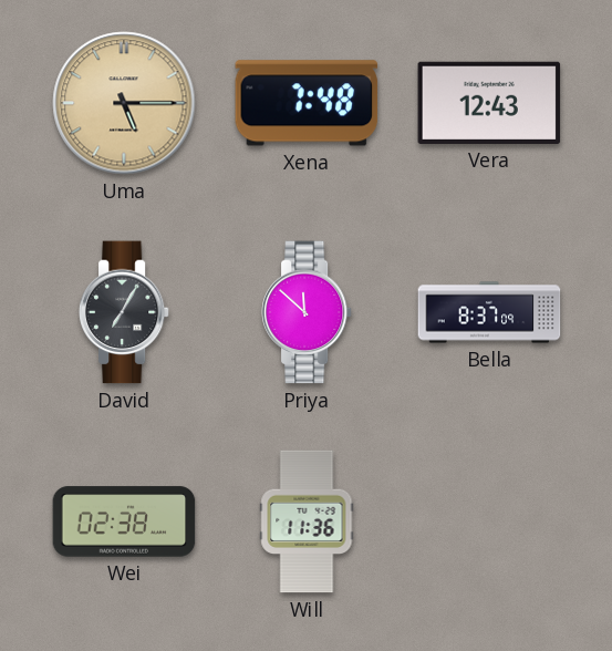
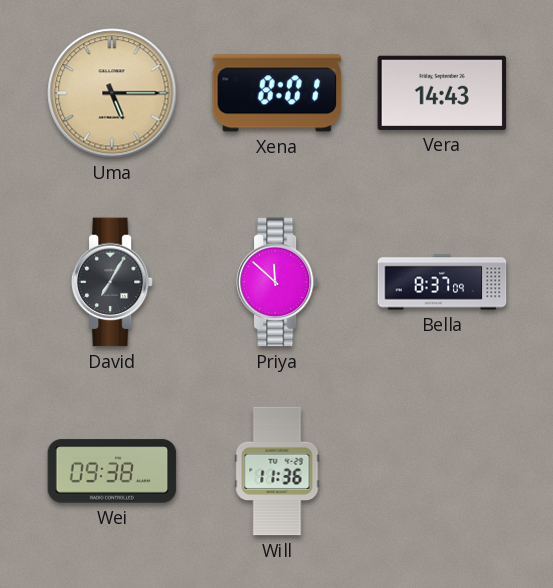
Xena: 7:48 -> 8:01
Vera: 12:43 -> 14:43
Wei: 02:38 -> 09:38
